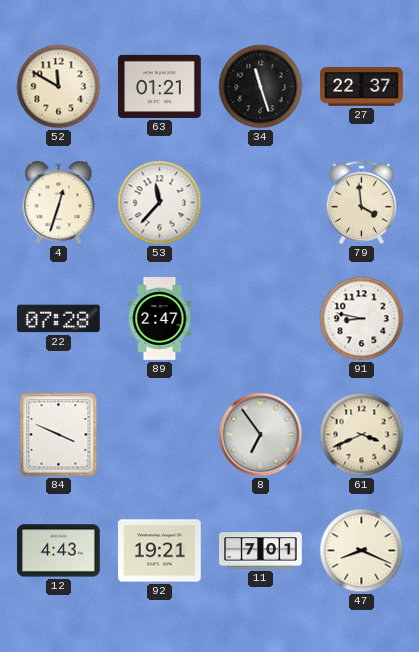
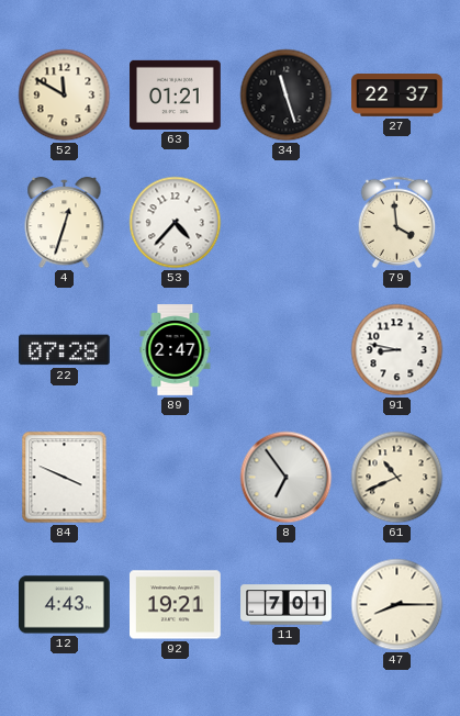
53: 11:37 -> 4:37
61: 3:41 -> 10:41
47: 8:19 -> 8:15
